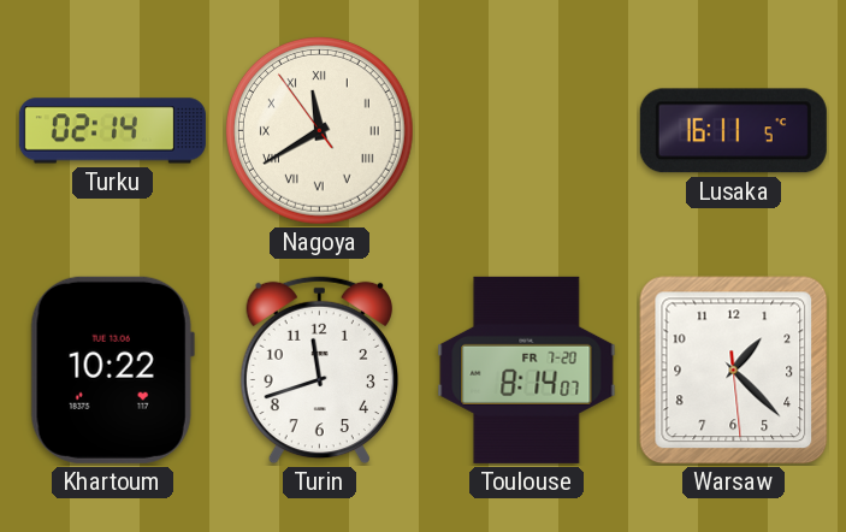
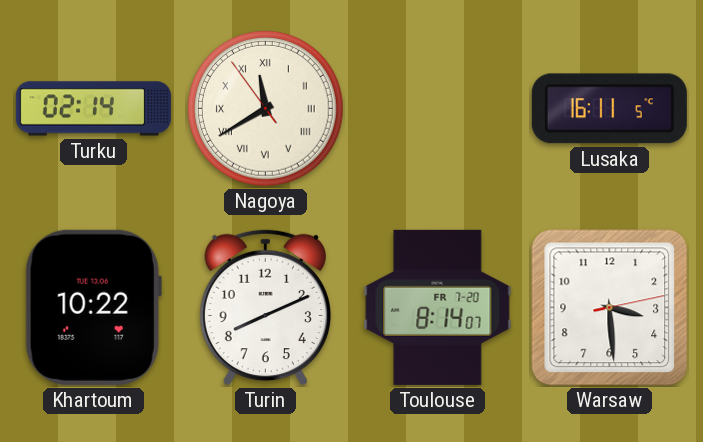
Turin: 11:42 -> 8:11
Warsaw: 1:22 -> 3:29
